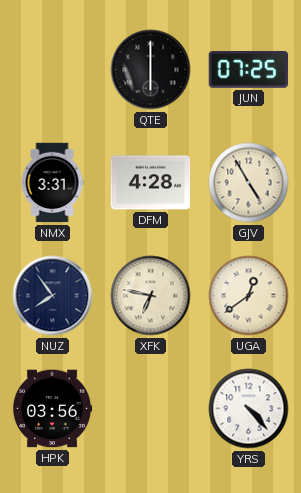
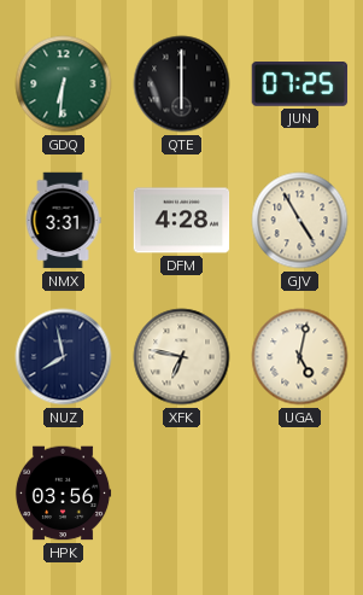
GDQ: none -> 6:31
NUZ: 7:54 -> 7:58
UGA: 12:39 -> 5:02
YRS: 4:23 -> none
